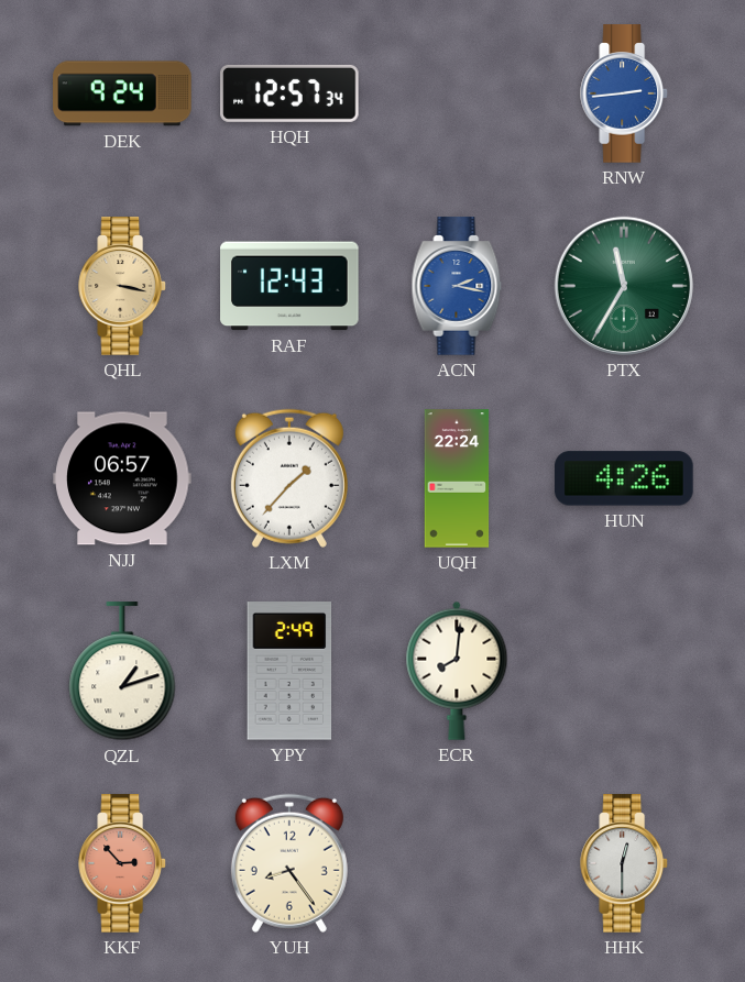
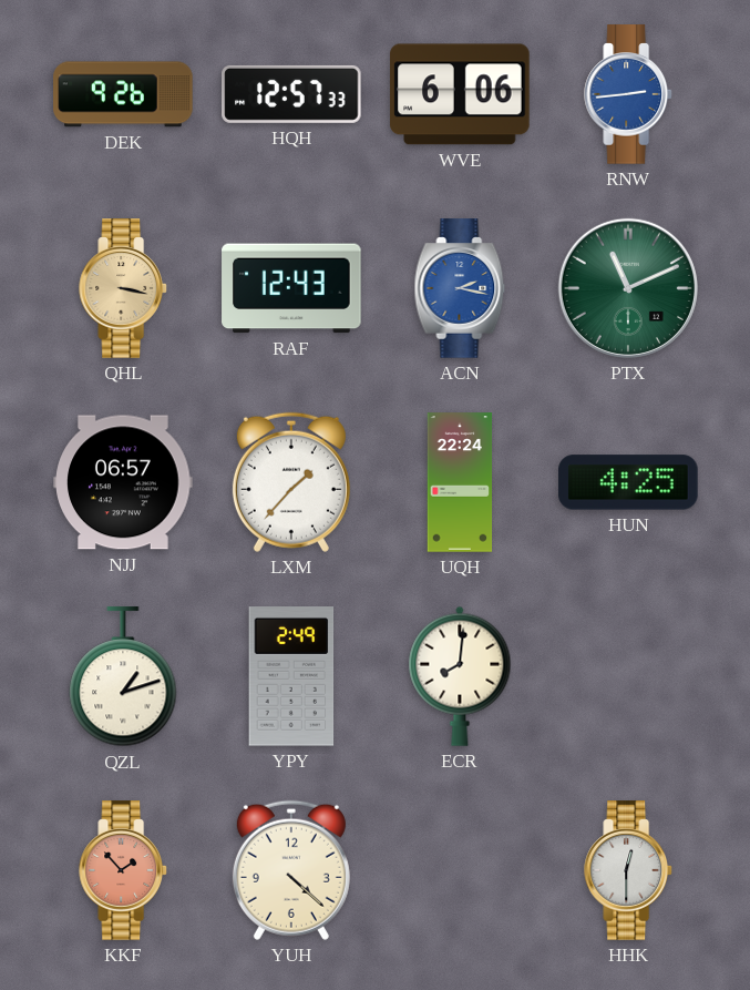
DEK: 9:24 -> 9:26
HQH: 12:57:34 -> 12:57:33
WVE: none -> 6:06
PTX: 11:35 -> 11:11
HUN: 4:26 -> 4:25
KKF: 2:53 -> 1:53
YUH: 8:24 -> 4:22
